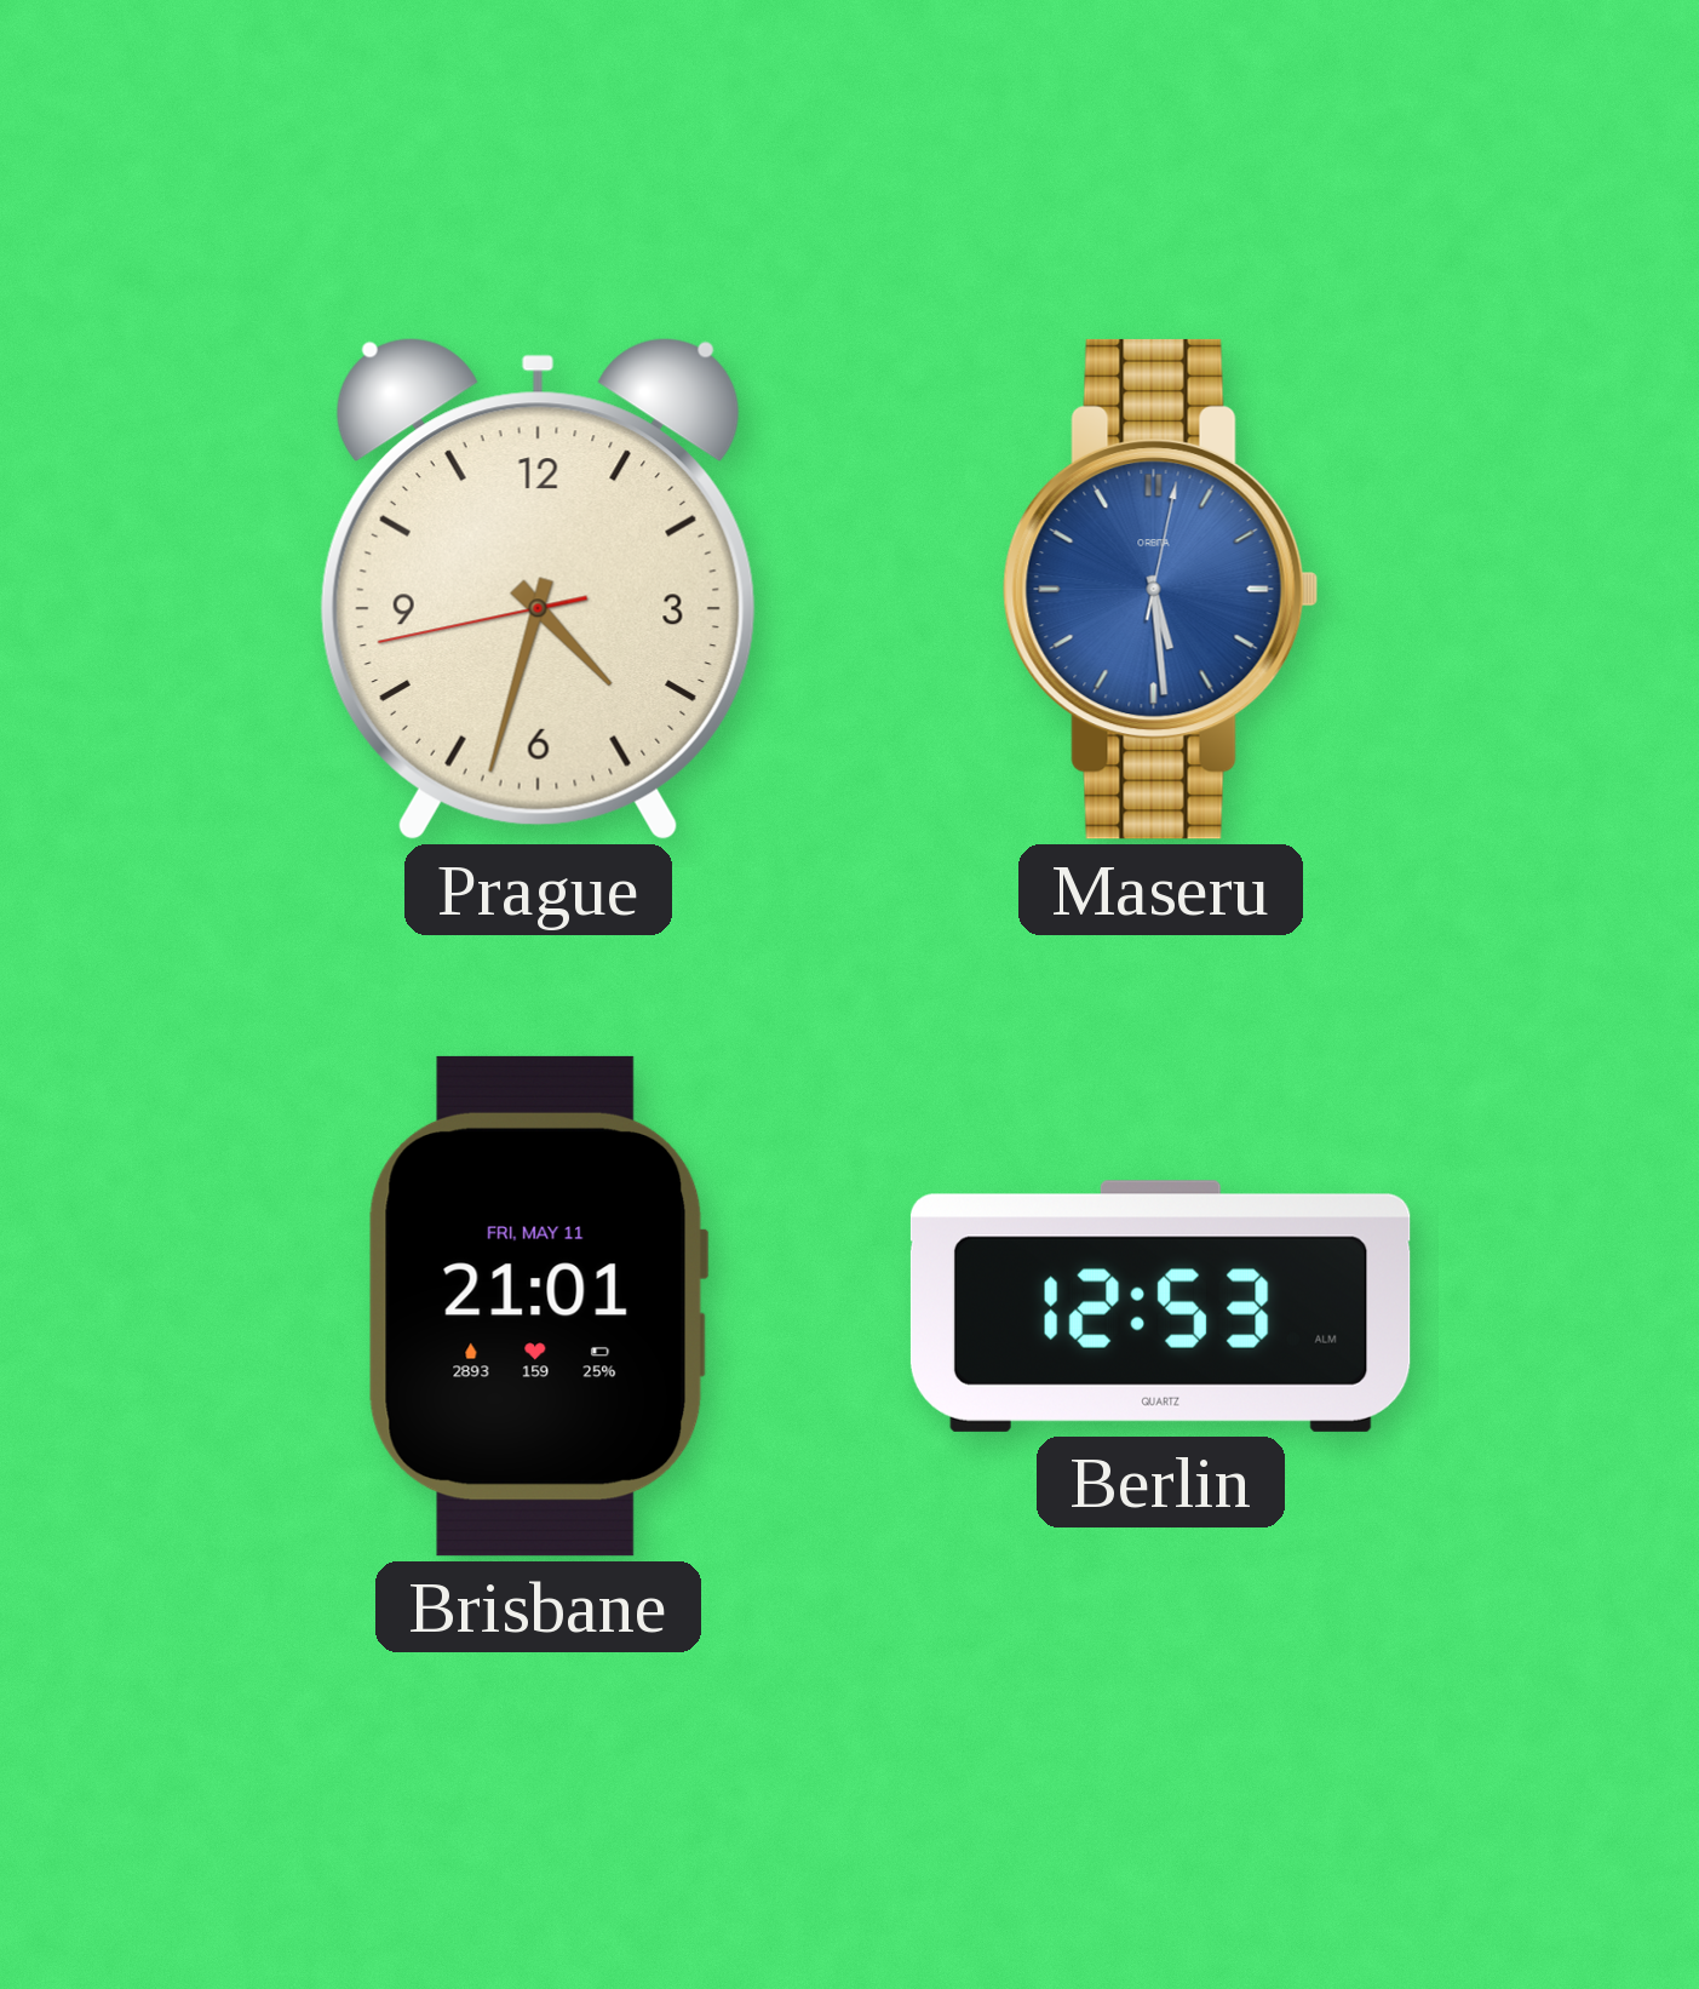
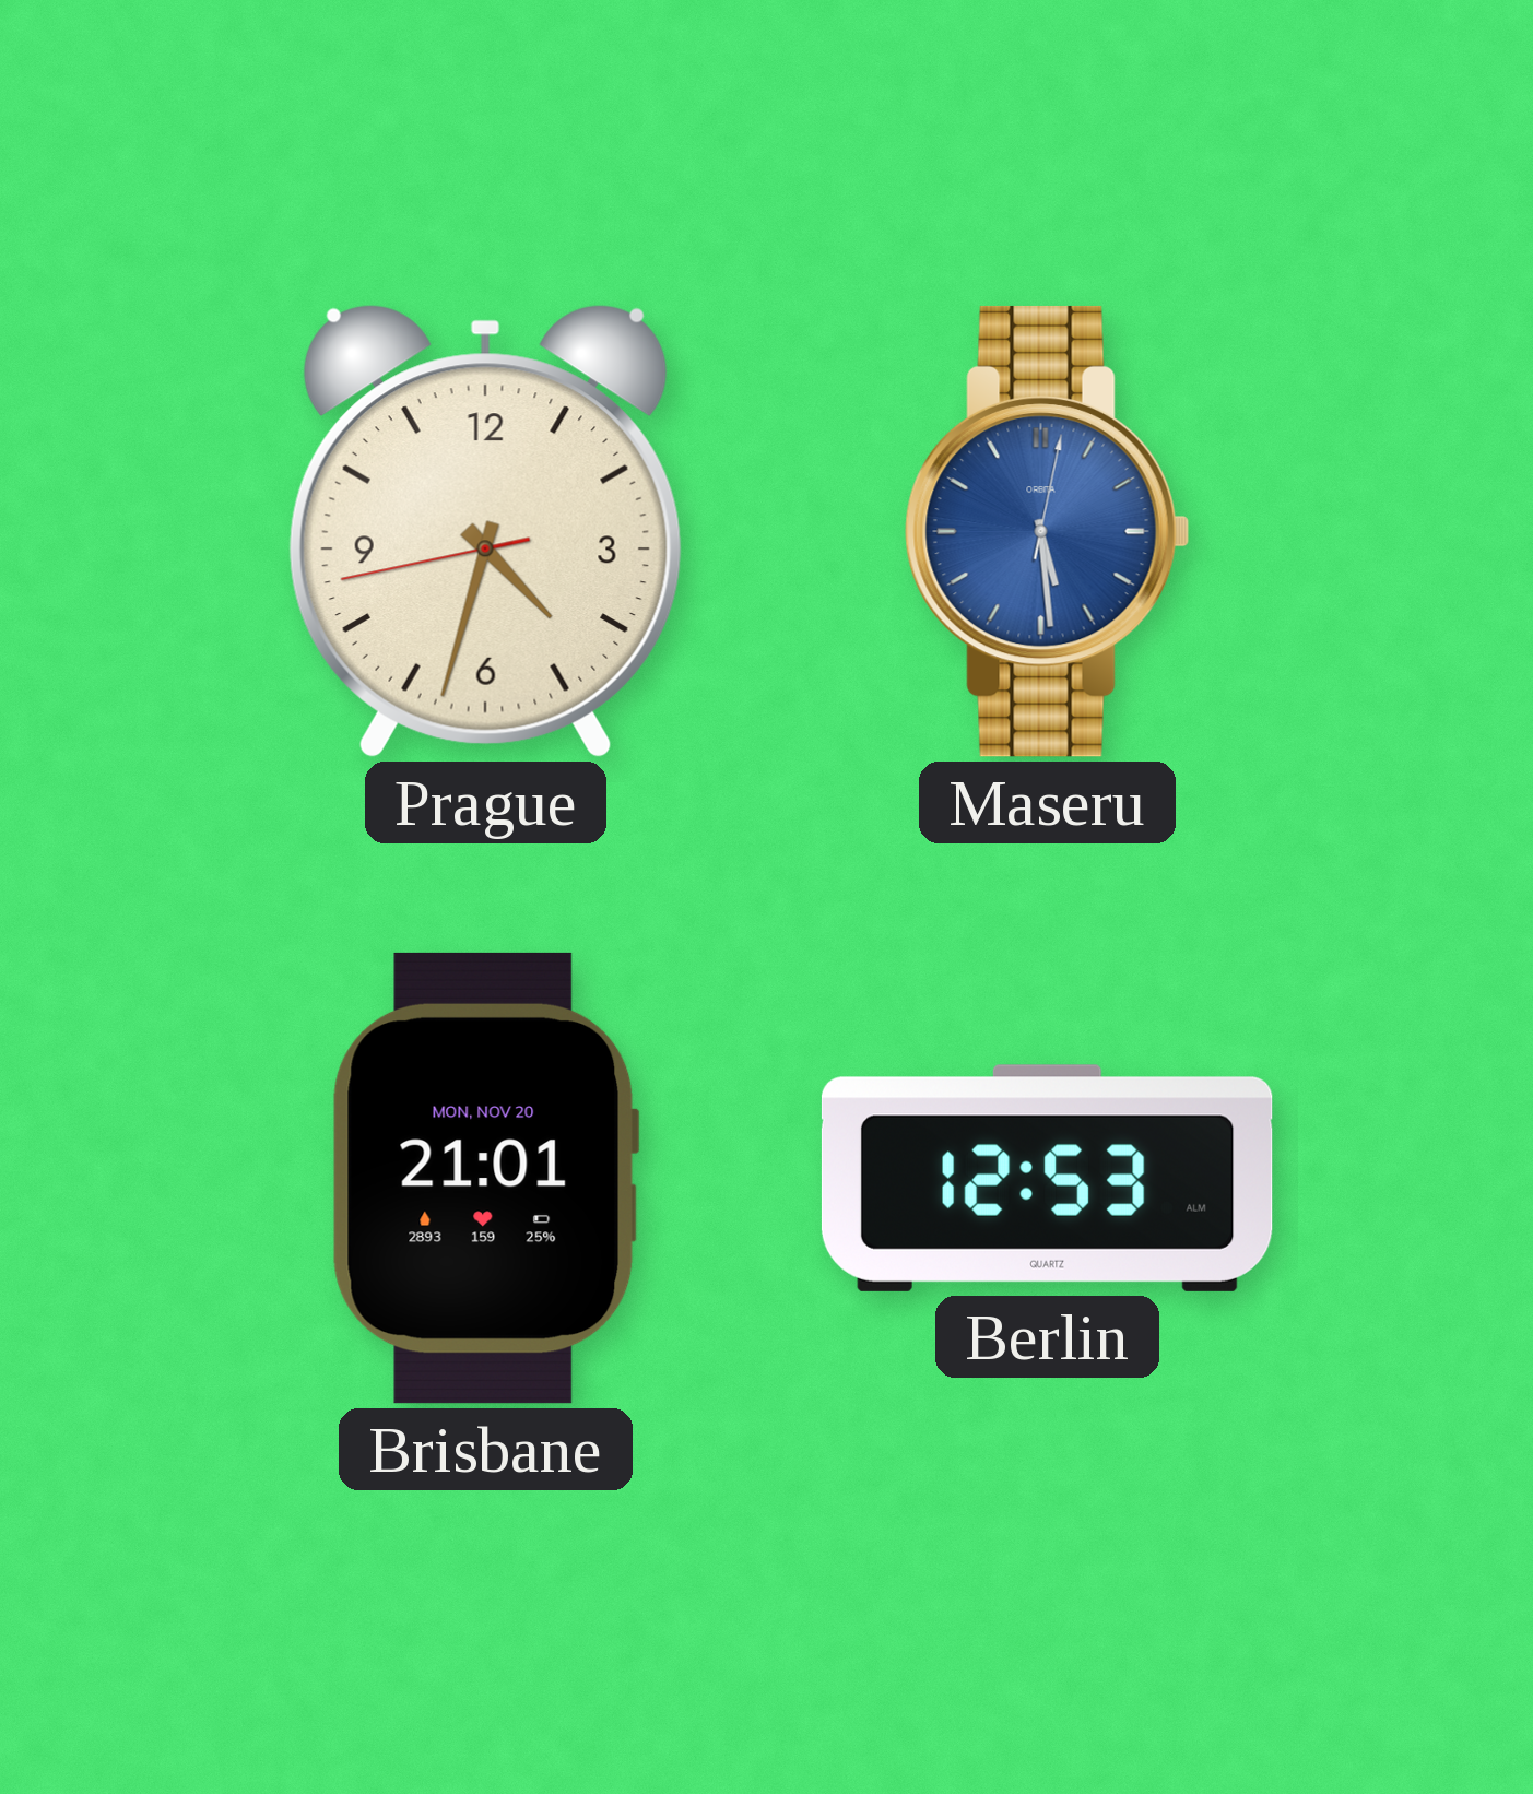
Brisbane date: FRI, MAY 11 -> MON, NOV 20
